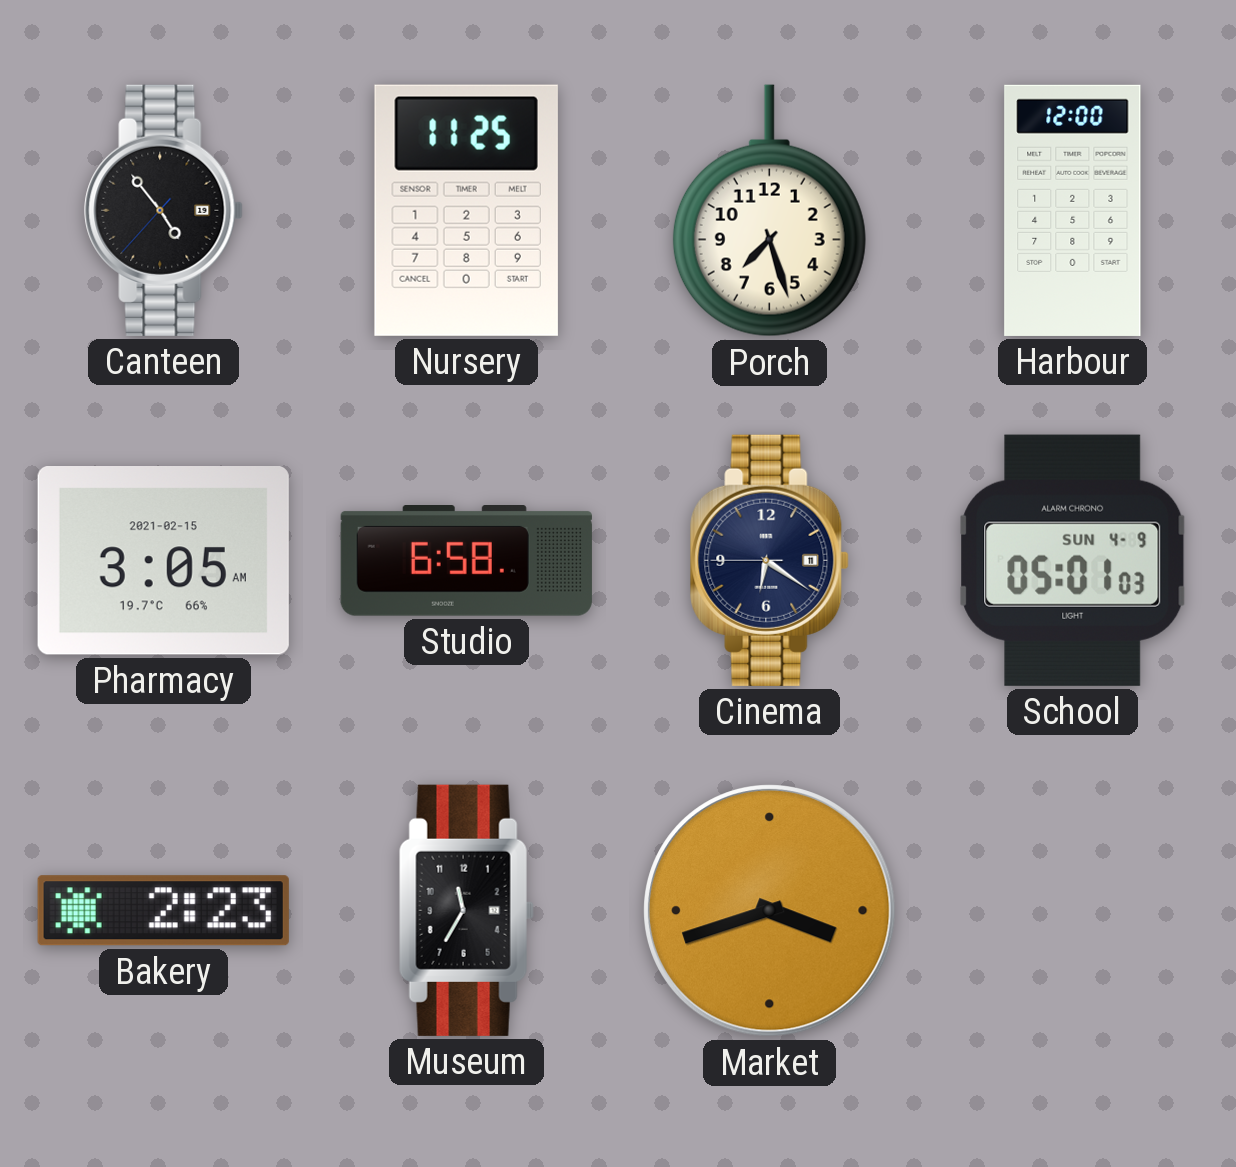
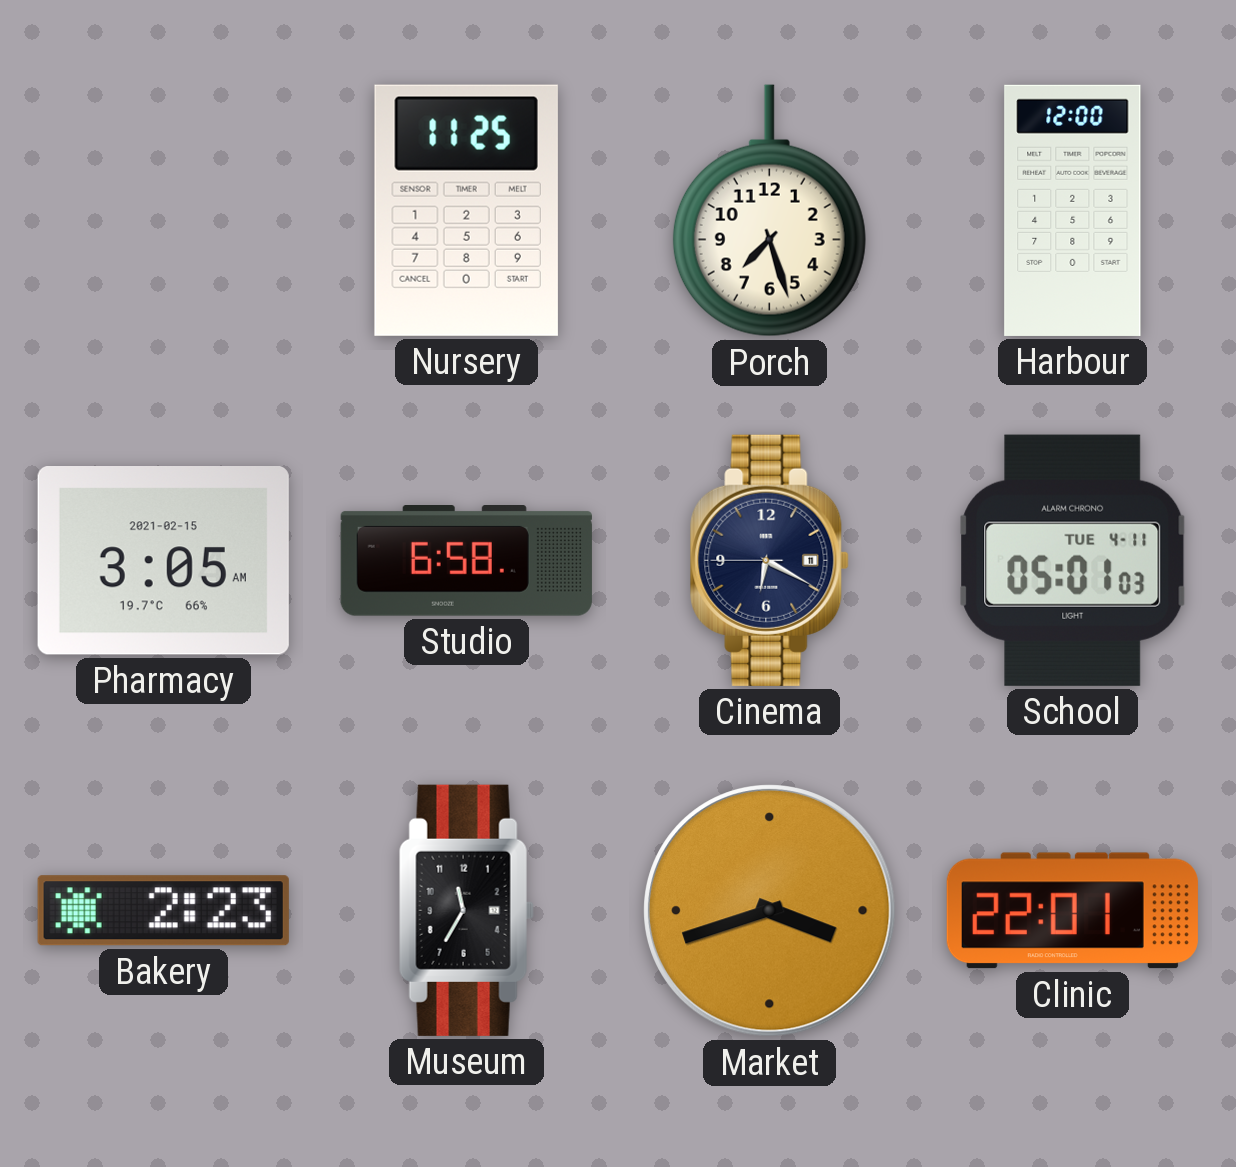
Canteen: 4:53 -> none
Cinema: 6:20 -> 6:19
School date: SUN 4-9 -> TUE 4-11
Clinic: none -> 22:01
